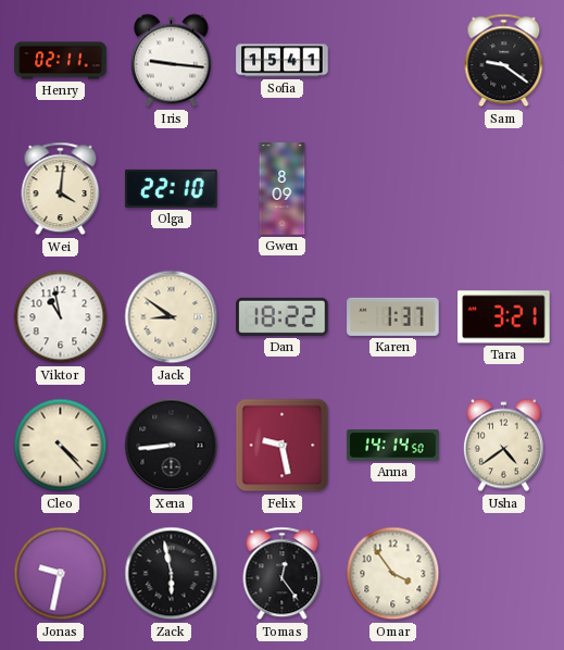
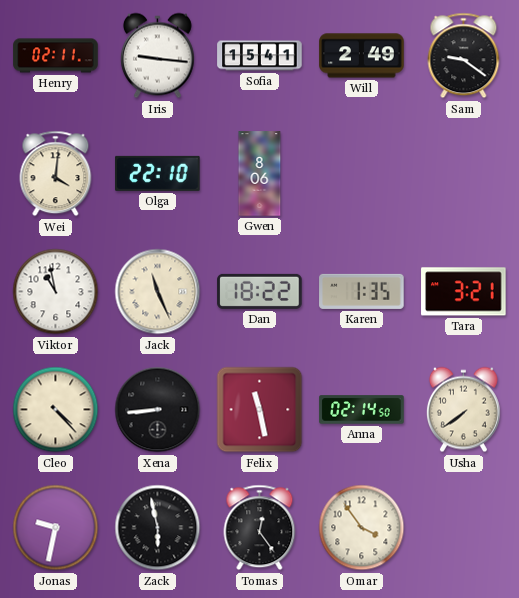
Will: none -> 2:49
Gwen: 8:09 -> 8:06
Jack: 8:51 -> 11:26
Karen: 1:37 -> 1:35
Felix: 9:28 -> 11:28
Anna: 14:14 -> 02:14
Usha: 4:39 -> 7:39
